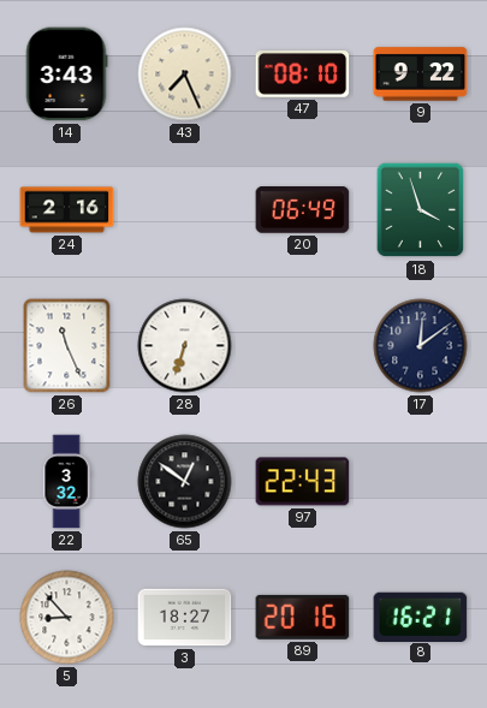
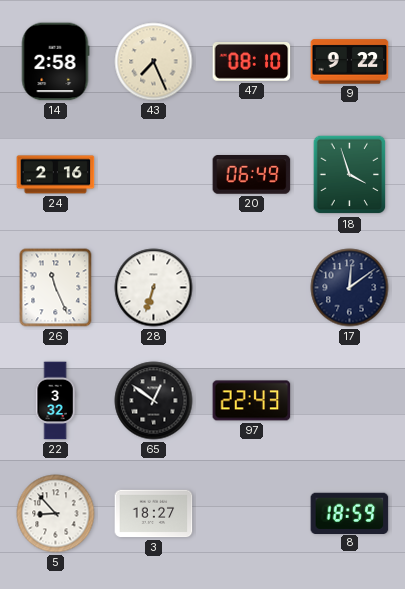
14: 3:43 -> 2:58
89: 20:16 -> none
8: 16:21 -> 18:59
